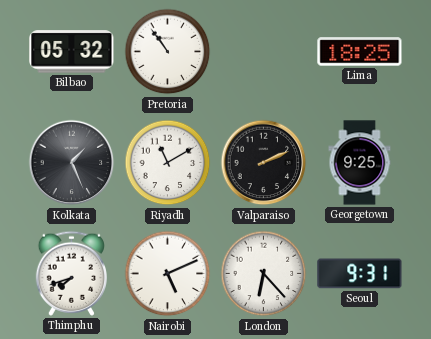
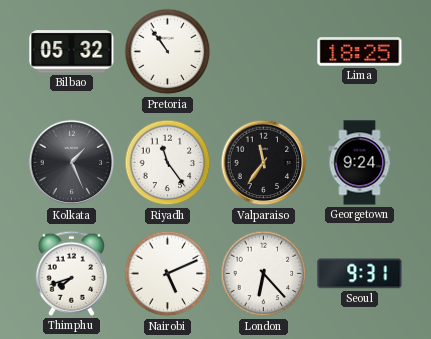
Riyadh: 11:10 -> 11:24
Valparaiso: 2:11 -> 11:36
Georgetown: 9:25 -> 9:24
